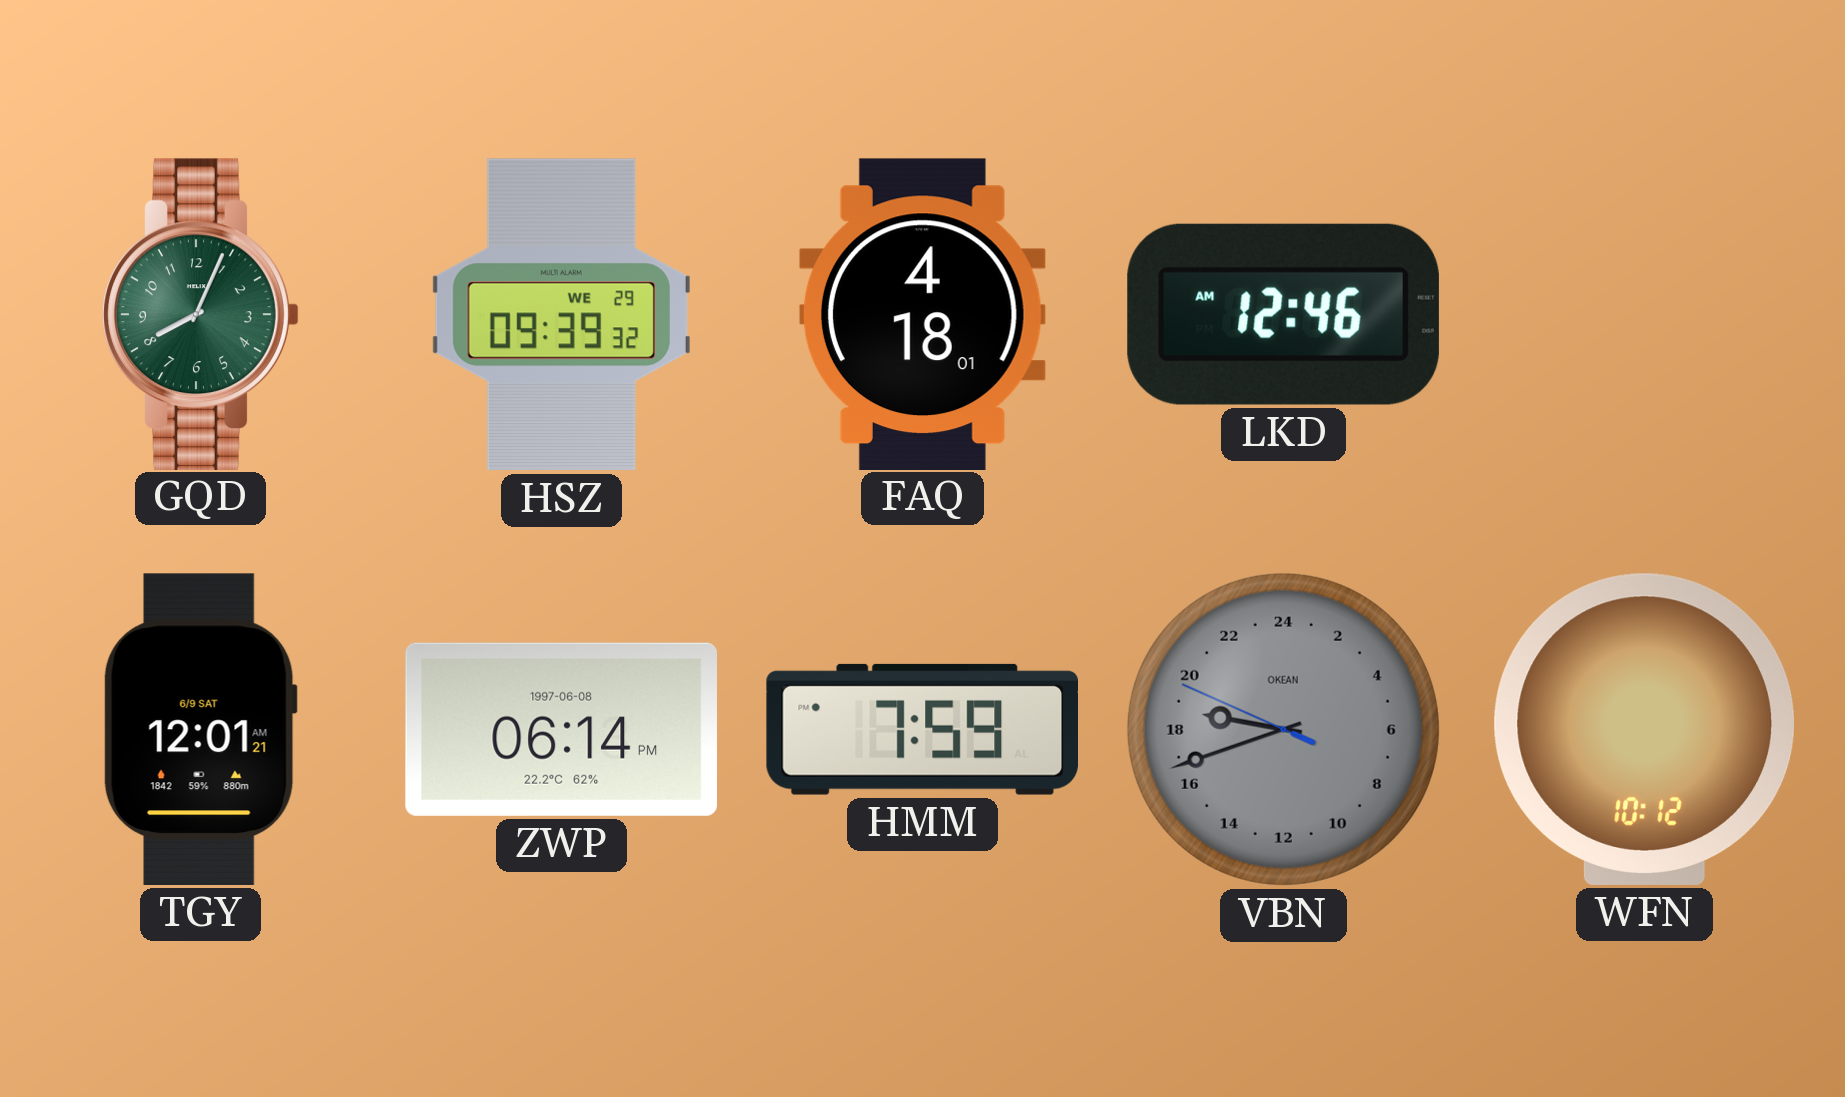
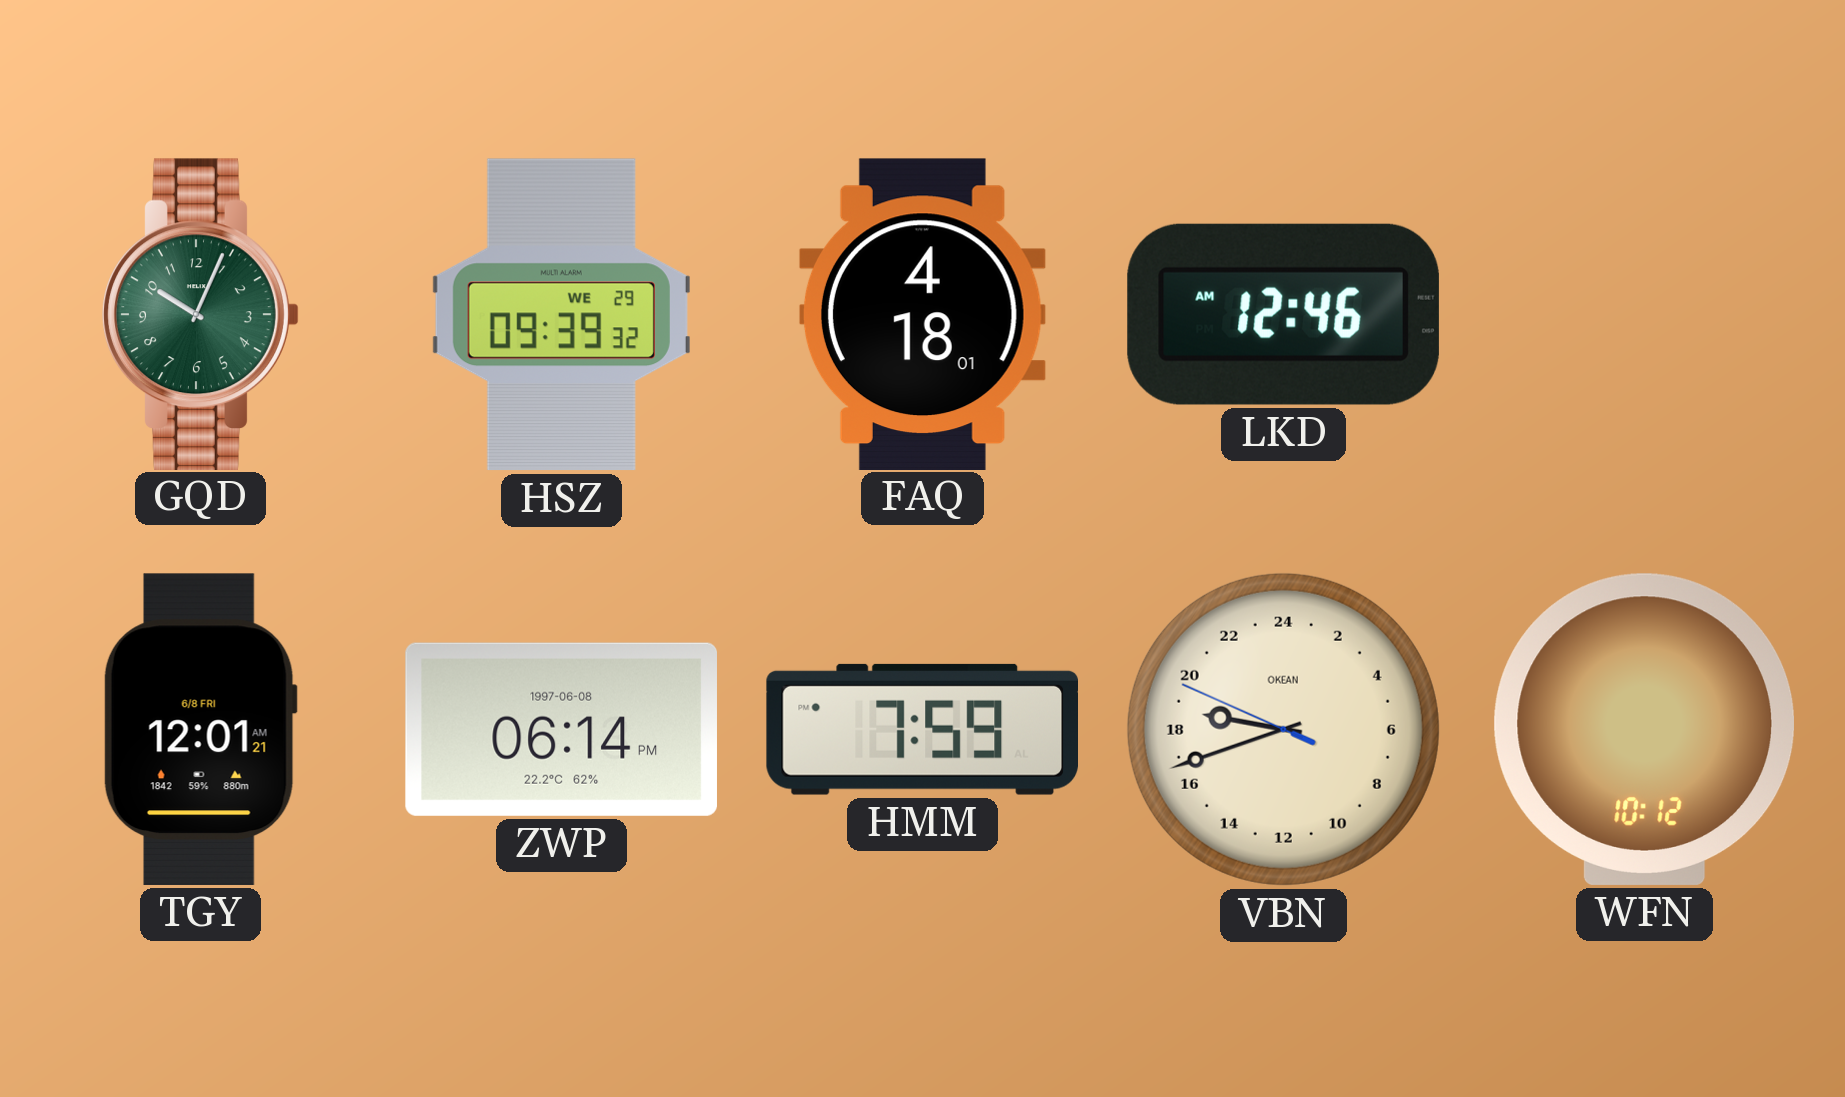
GQD: 8:04 -> 10:04
TGY date: 6/9 SAT -> 6/8 FRI
VBN dial: grey -> cream
